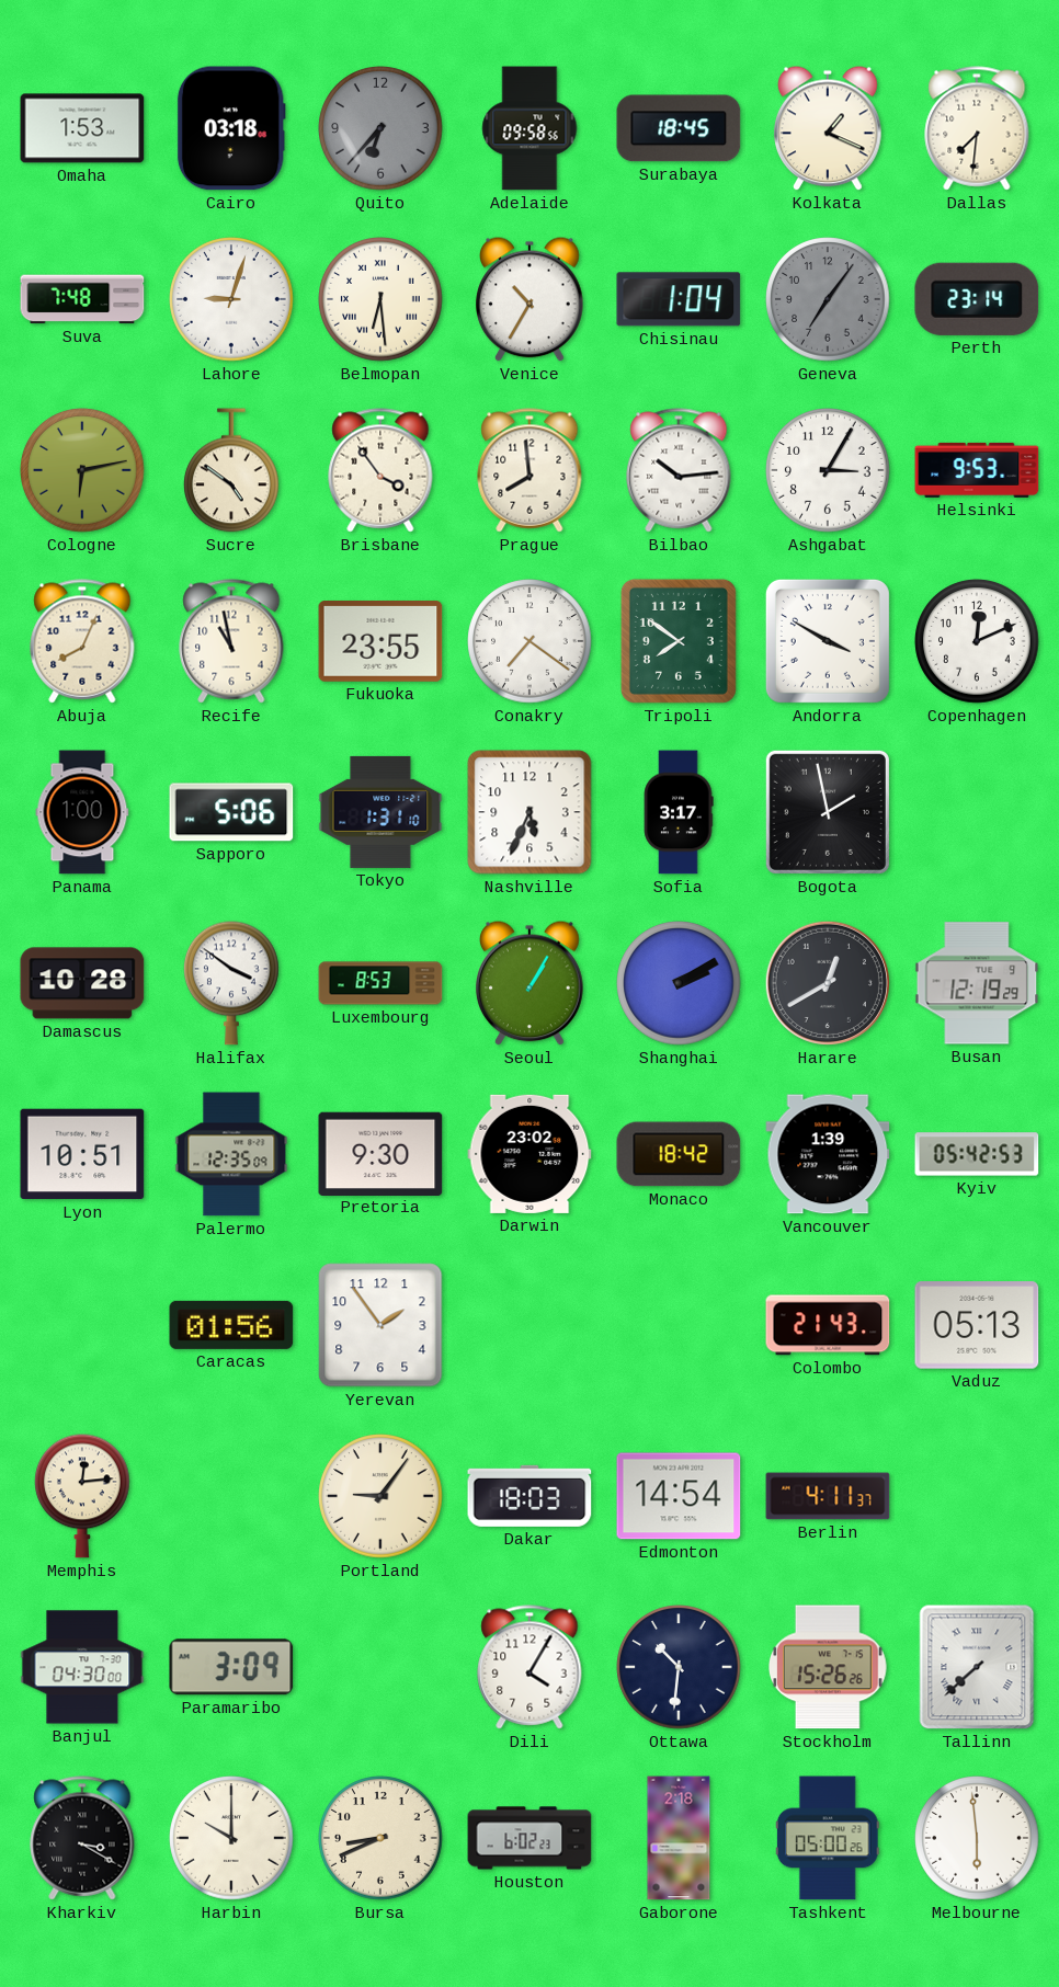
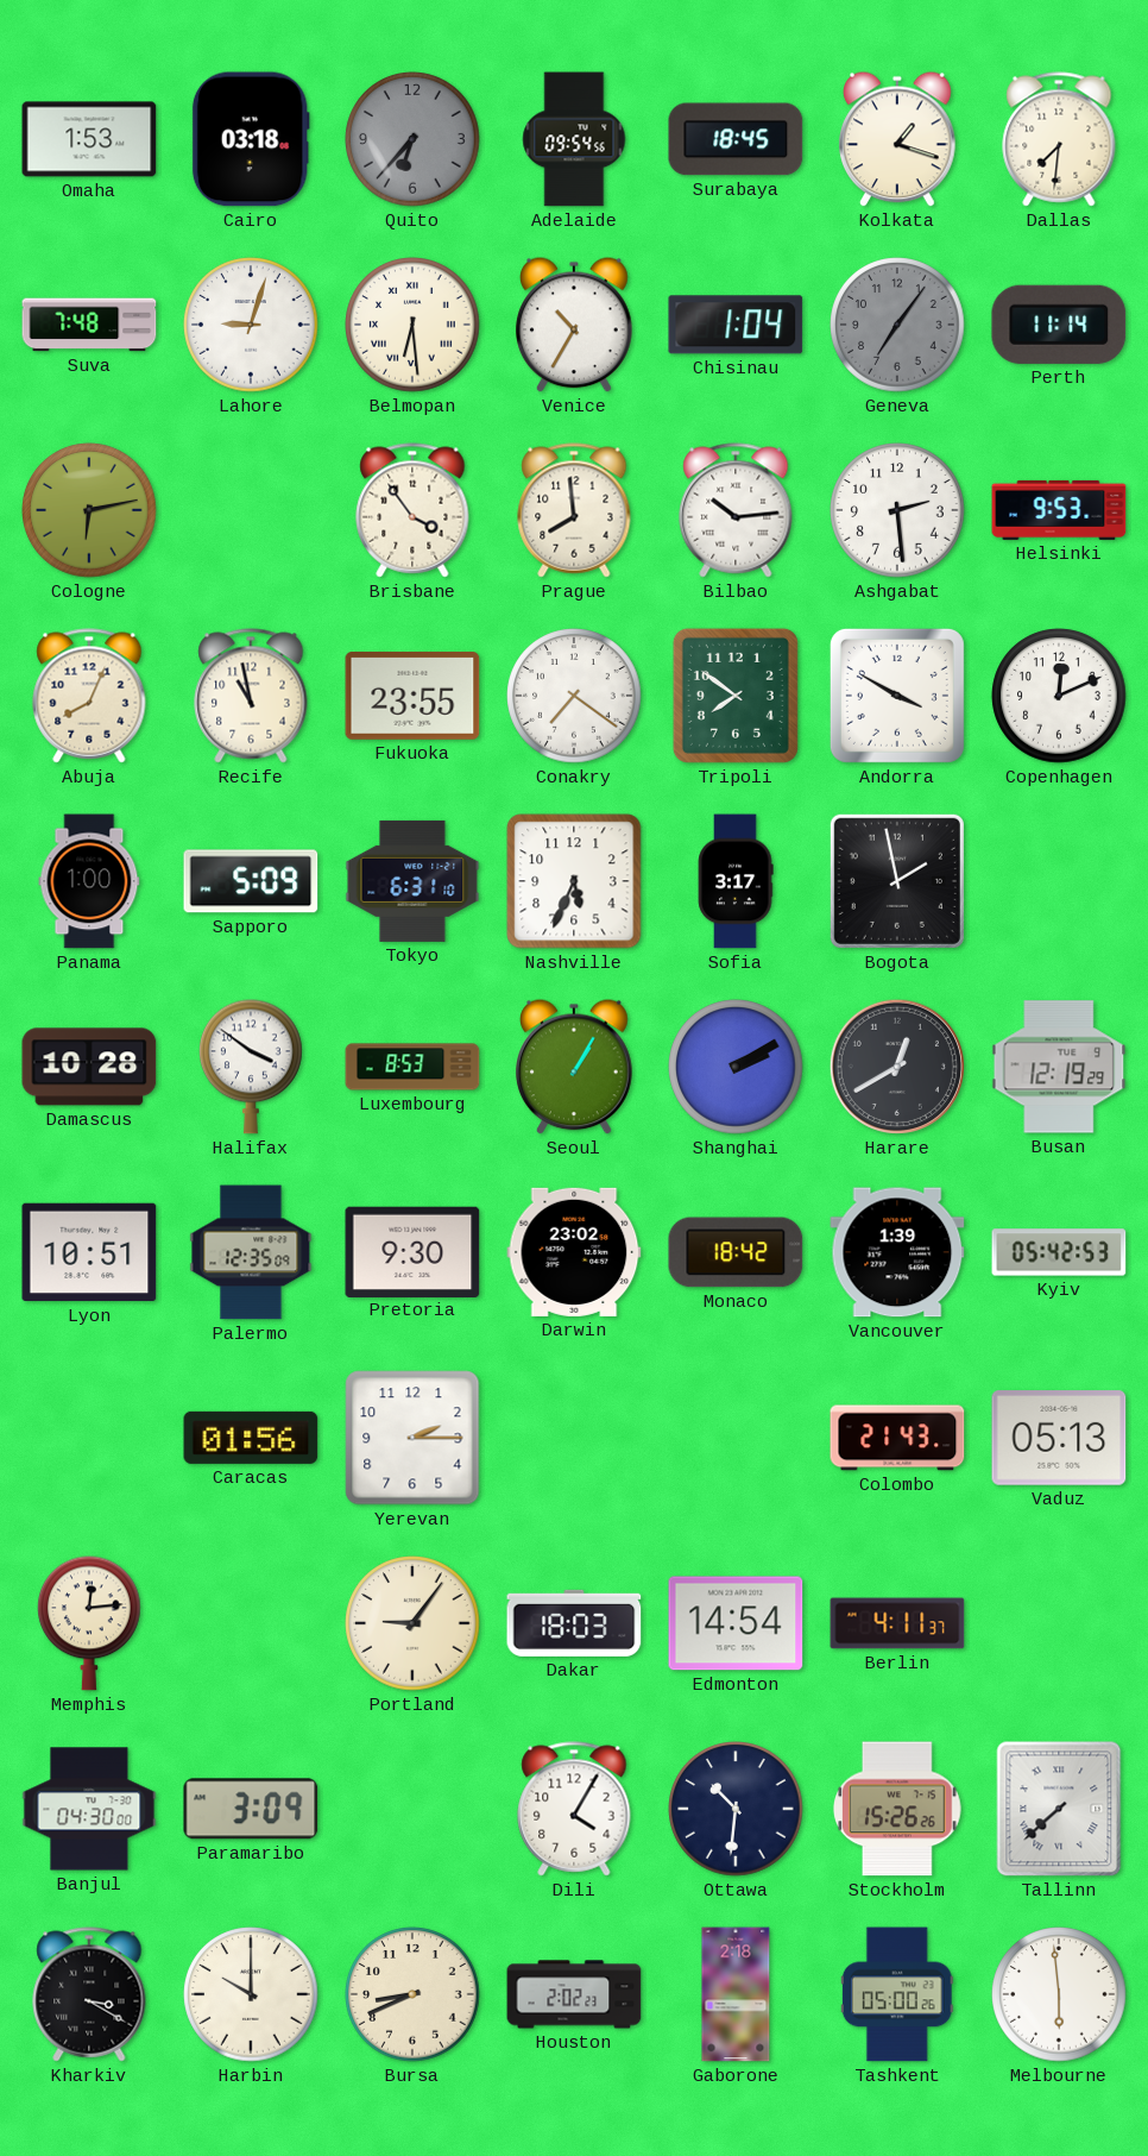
Adelaide: 09:58 -> 09:54
Kolkata: 1:19 -> 1:18
Perth: 23:14 -> 11:14
Sucre: 4:51 -> none
Ashgabat: 3:05 -> 2:29
Sapporo: 5:06 -> 5:09
Tokyo: 1:31 -> 6:31
Yerevan: 1:54 -> 2:15
Houston: 6:02 -> 2:02
